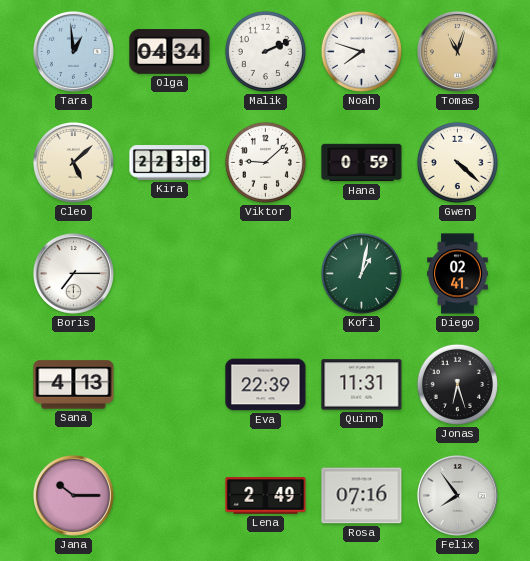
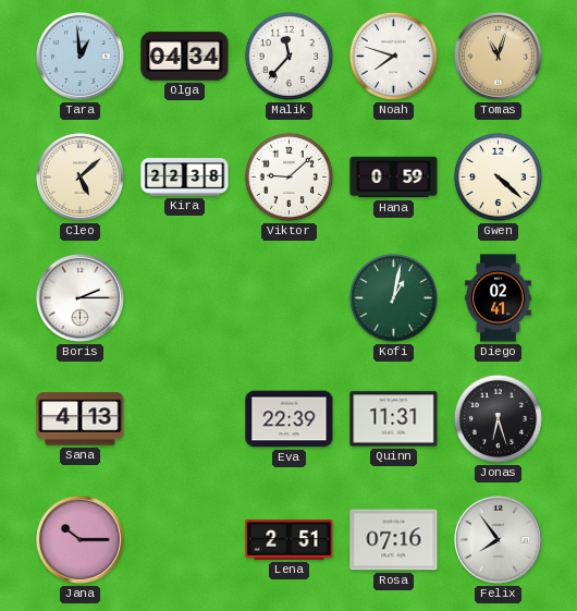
Malik: 2:11 -> 11:37
Boris: 7:15 -> 2:15
Lena: 2:49 -> 2:51
